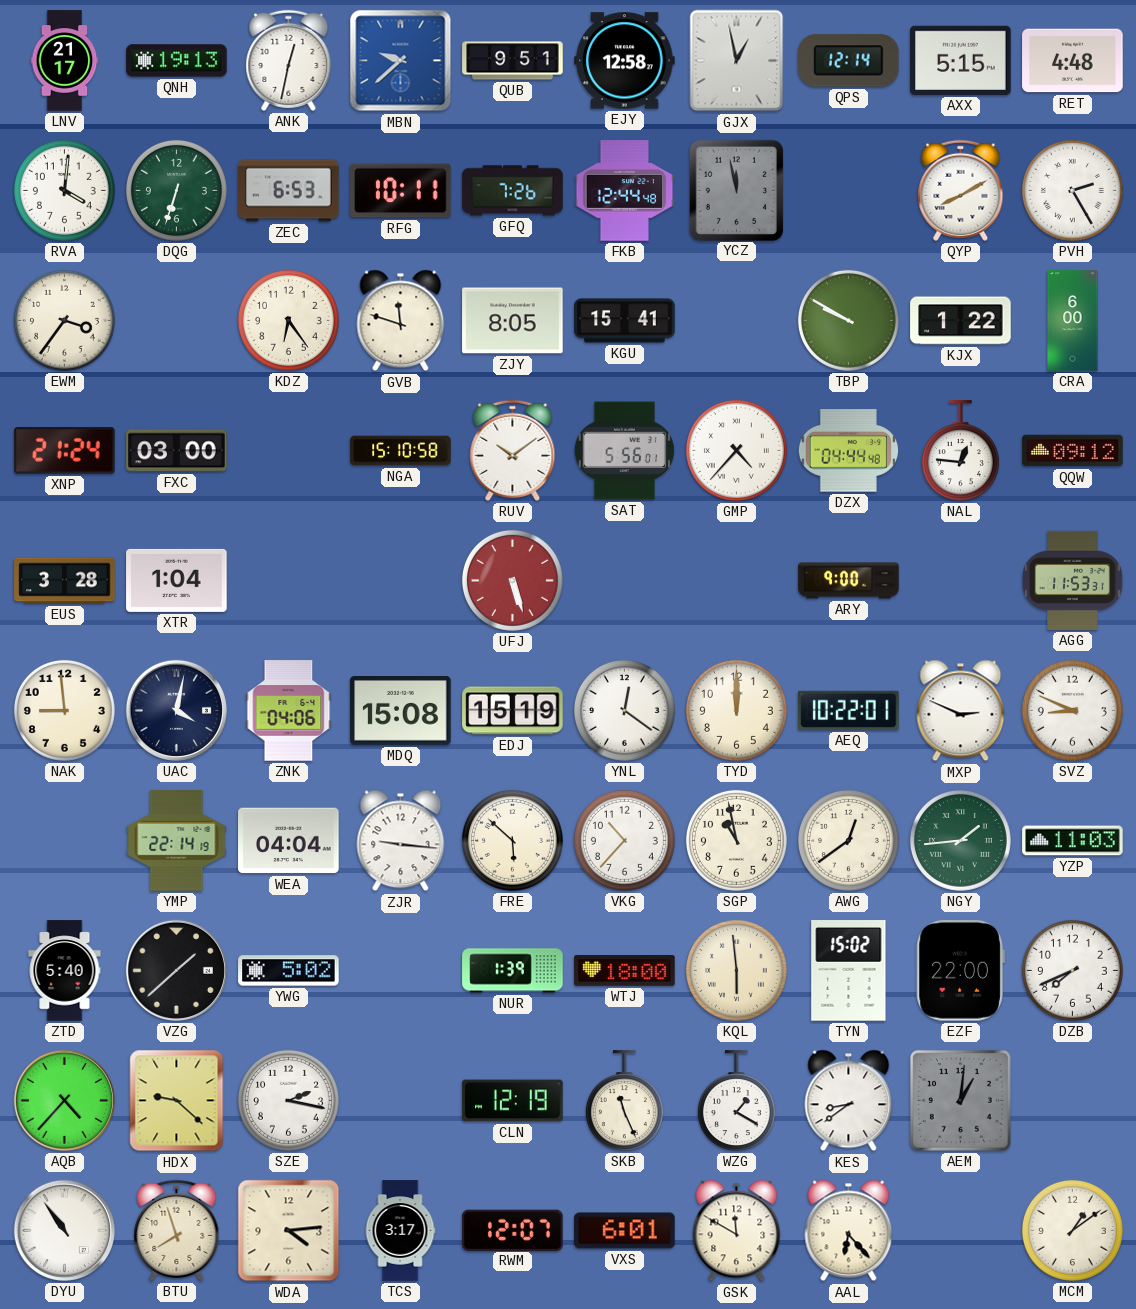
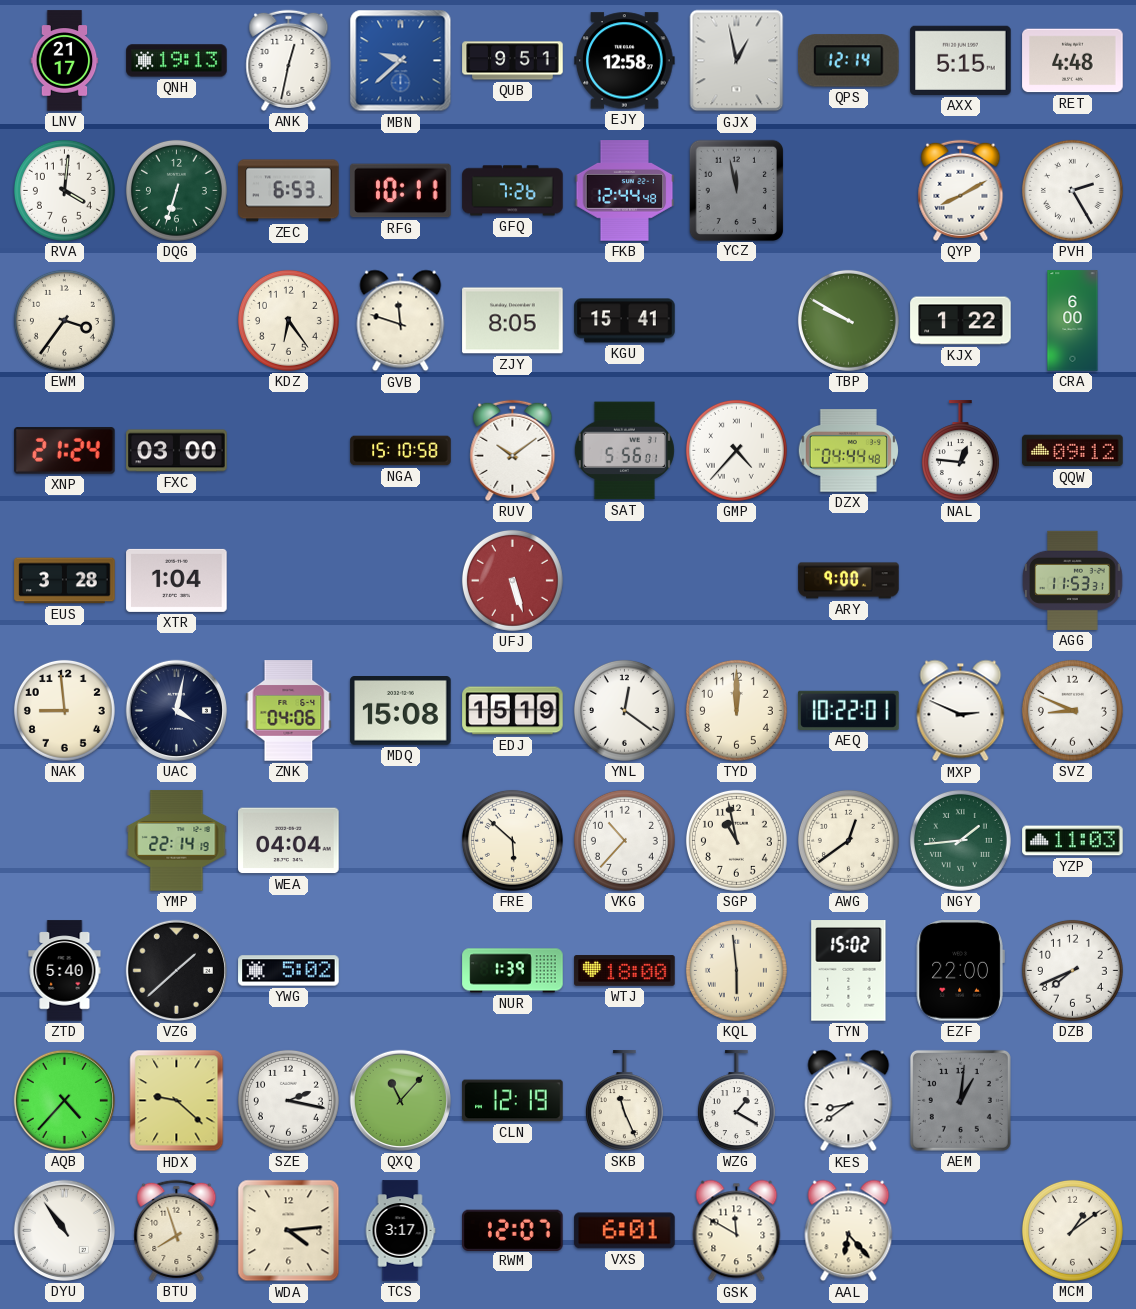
ZJR: 9:16 -> none
QXQ: none -> 11:07
